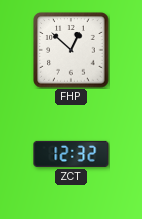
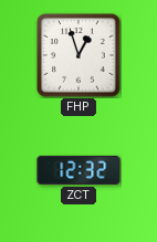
FHP: 12:52 -> 12:57
